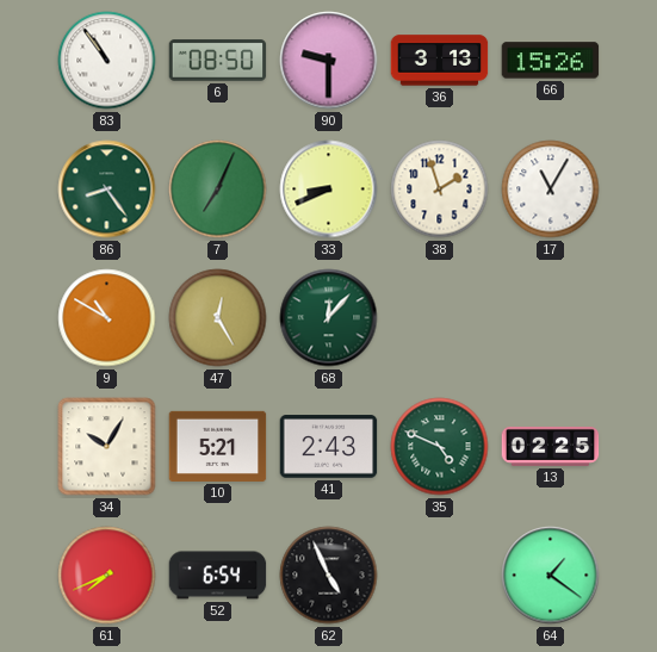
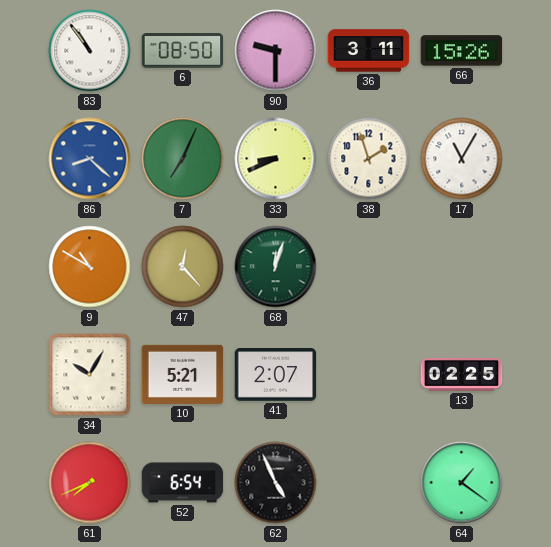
36: 3:13 -> 3:11
86: 8:24 -> 8:22
86 dial: green -> blue
47: 12:25 -> 12:23
68: 12:07 -> 12:03
41: 2:43 -> 2:07
35: 4:49 -> none
